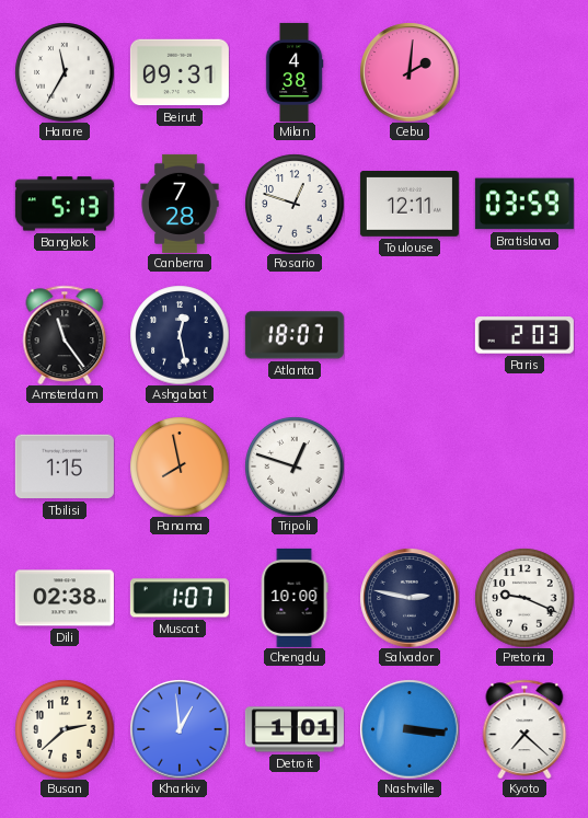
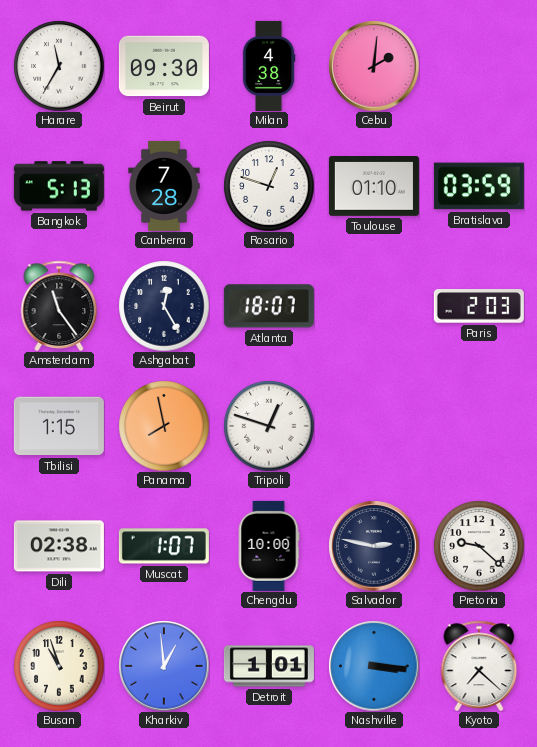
Beirut: 09:31 -> 09:30
Toulouse: 12:11 -> 01:10
Ashgabat: 12:28 -> 12:25
Pretoria: 9:19 -> 9:22
Busan: 2:38 -> 10:57
